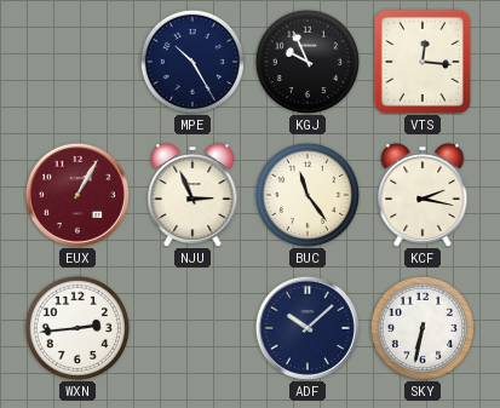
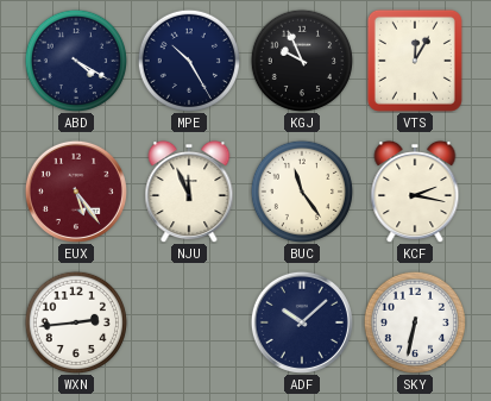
ABD: none -> 4:20
VTS: 12:16 -> 12:05
EUX: 1:05 -> 5:24
NJU: 2:56 -> 11:56
